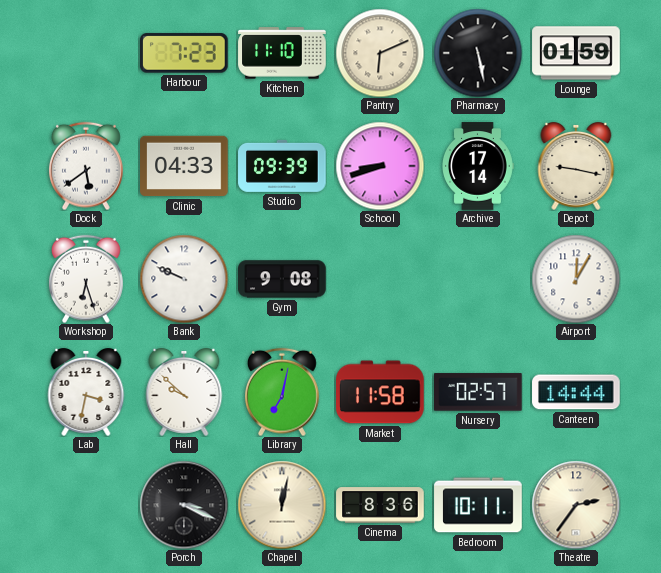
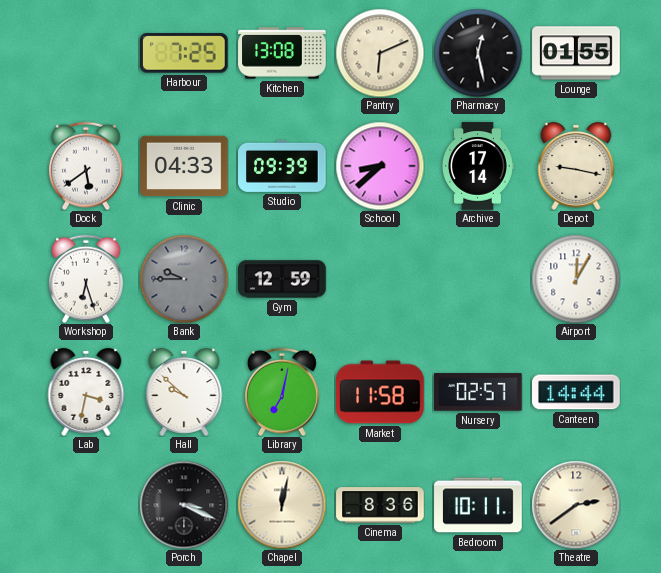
Harbour: 7:23 -> 7:25
Kitchen: 11:10 -> 13:08
Pharmacy: 5:28 -> 12:28
Lounge: 01:59 -> 01:55
School: 8:42 -> 8:38
Bank: 9:49 -> 9:45
Bank dial: white -> grey
Gym: 9:08 -> 12:59
Theatre: 2:36 -> 2:39
